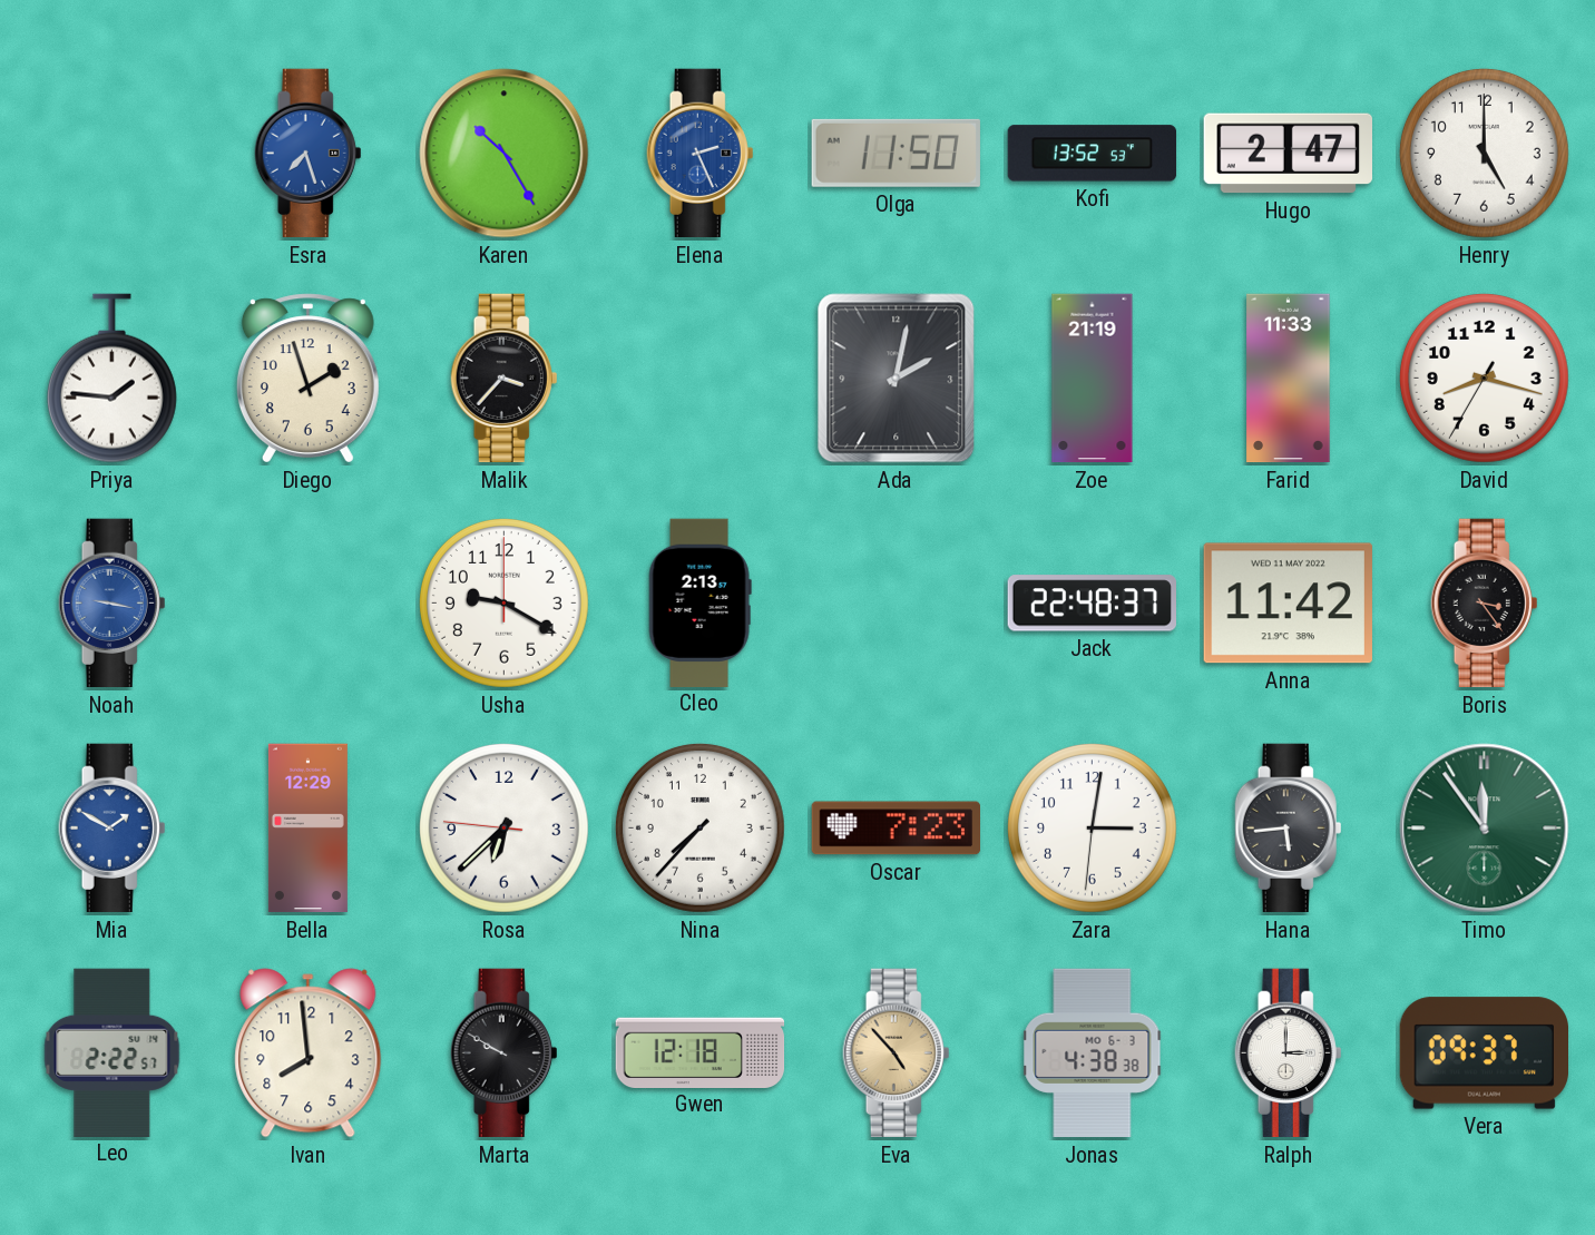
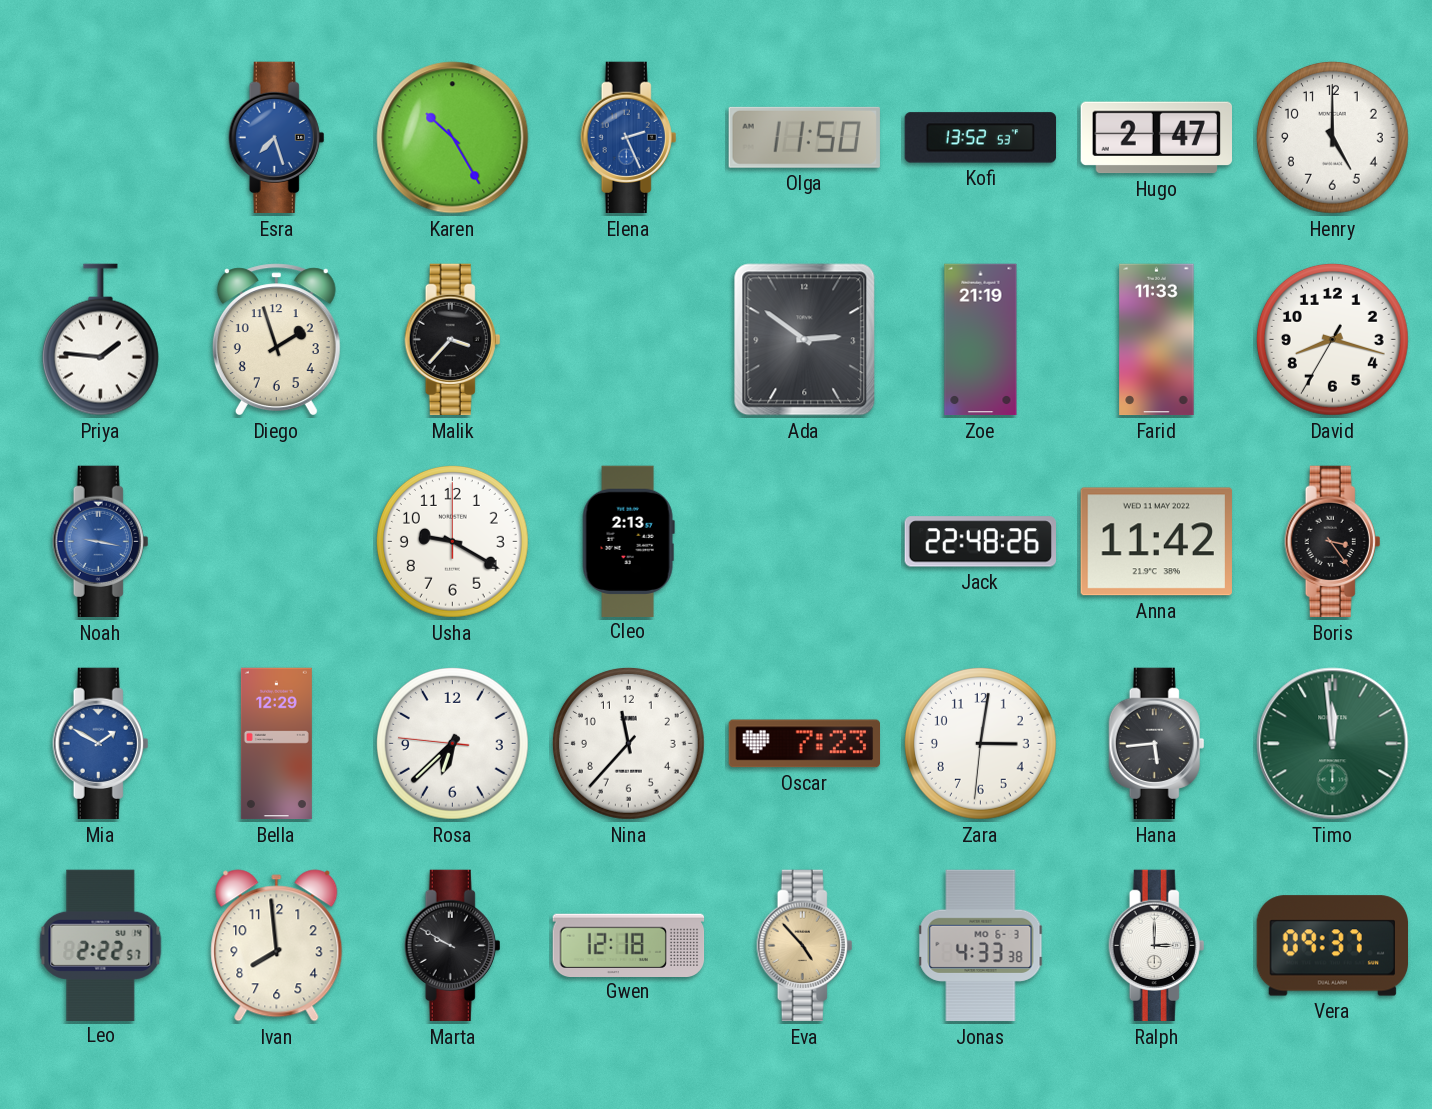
Ada: 2:02 -> 2:51
Jack: 22:48:37 -> 22:48:26
Nina: 7:37 -> 11:37
Timo: 11:54 -> 11:59
Jonas: 4:38 -> 4:33
